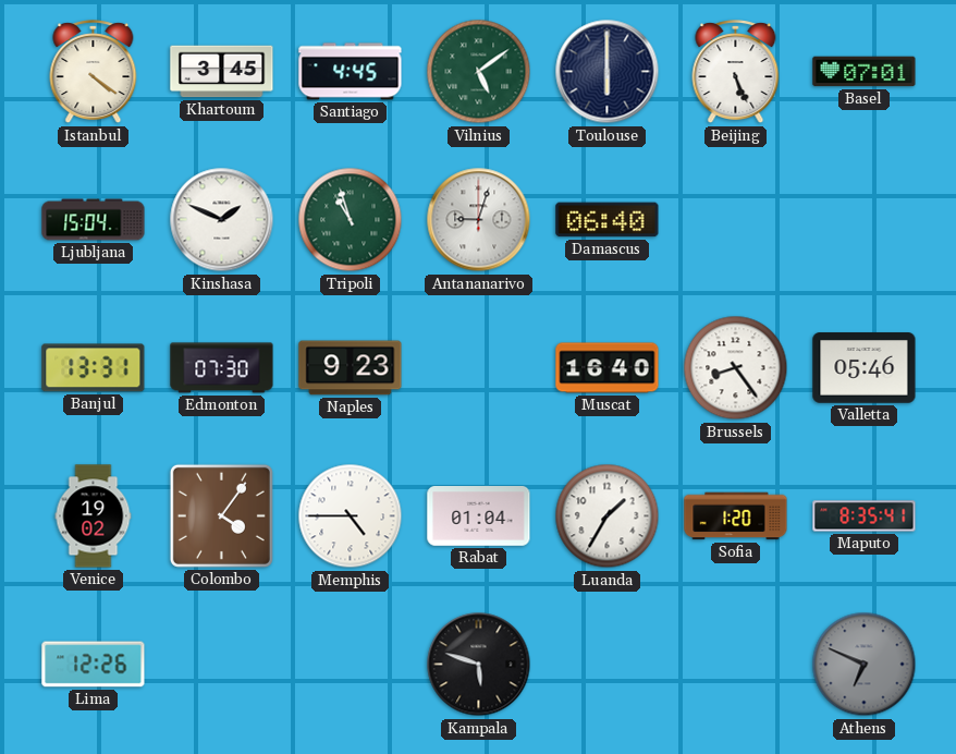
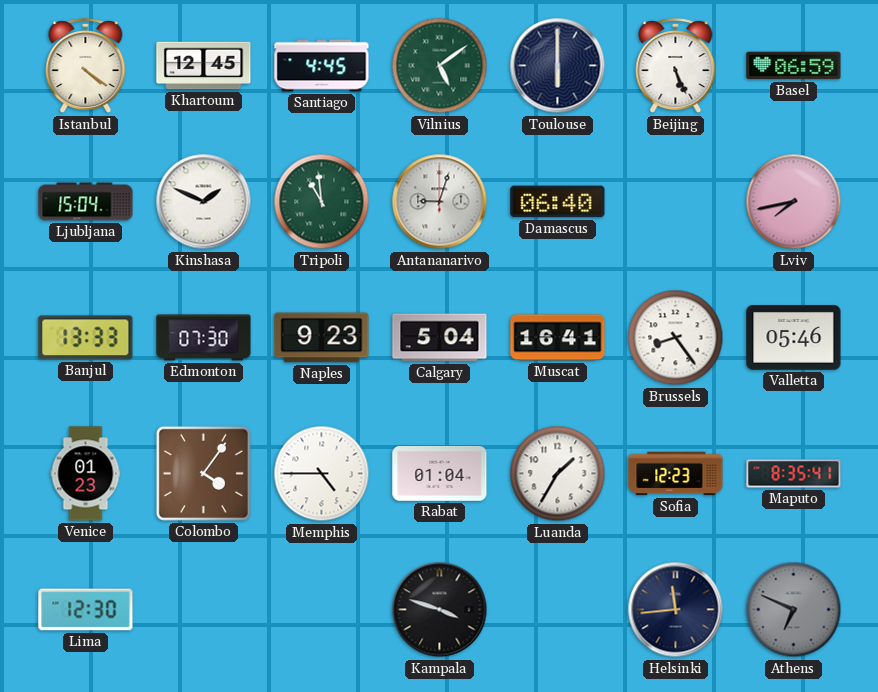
Khartoum: 3:45 -> 12:45
Basel: 07:01 -> 06:59
Tripoli: 10:57 -> 10:59
Lviv: none -> 7:43
Banjul: 13:31 -> 13:33
Calgary: none -> 5:04
Muscat: 16:40 -> 16:41
Venice: 19:02 -> 01:23
Sofia: 1:20 -> 12:23
Lima: 12:26 -> 12:30
Kampala: 5:48 -> 3:48
Helsinki: none -> 11:44
